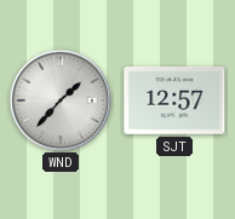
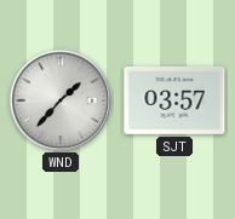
SJT: 12:57 -> 03:57
